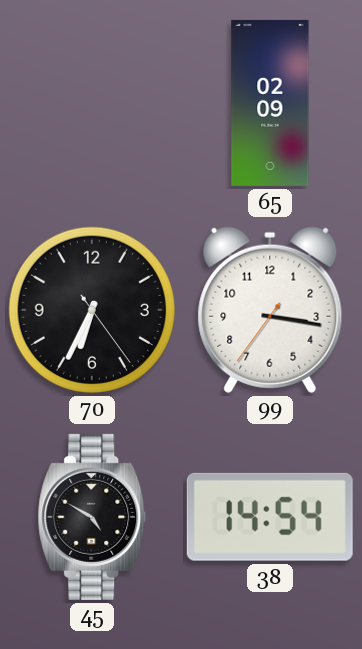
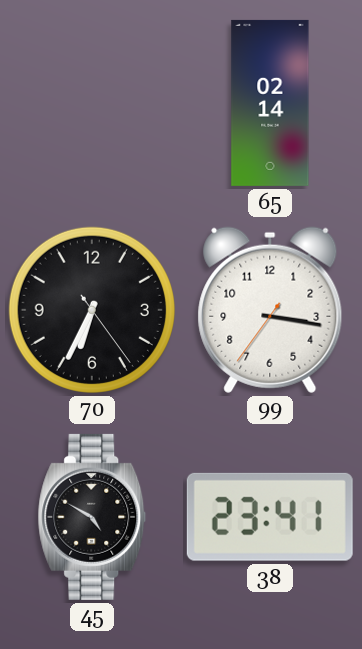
65: 02:09 -> 02:14
38: 14:54 -> 23:41
